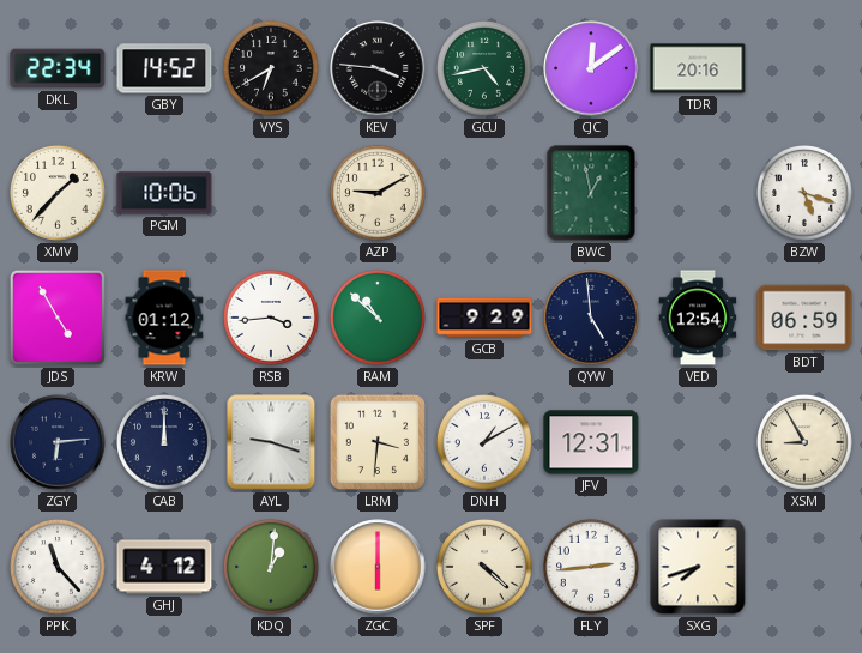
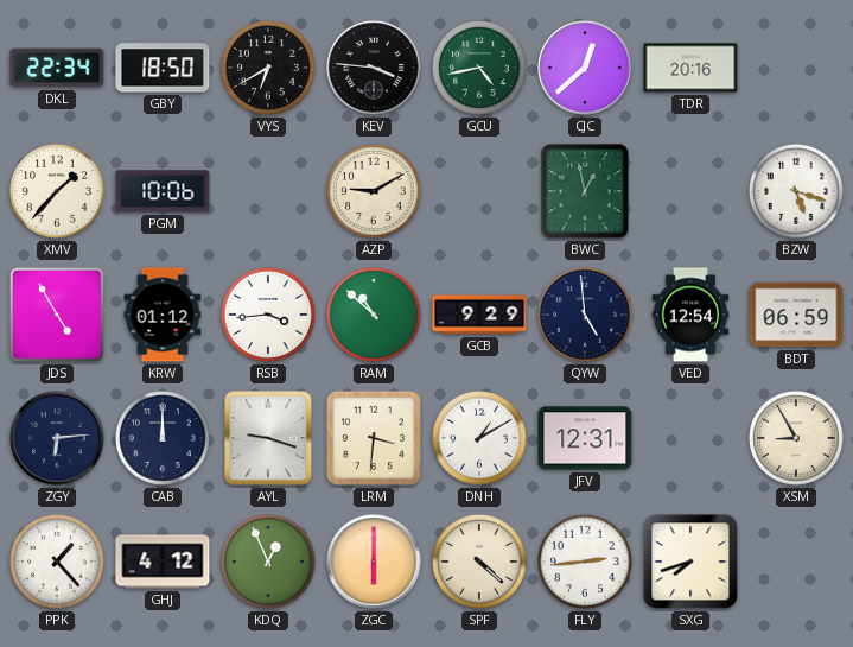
GBY: 14:52 -> 18:50
CJC: 12:09 -> 12:38
PPK: 11:23 -> 1:23
KDQ: 1:01 -> 12:56
